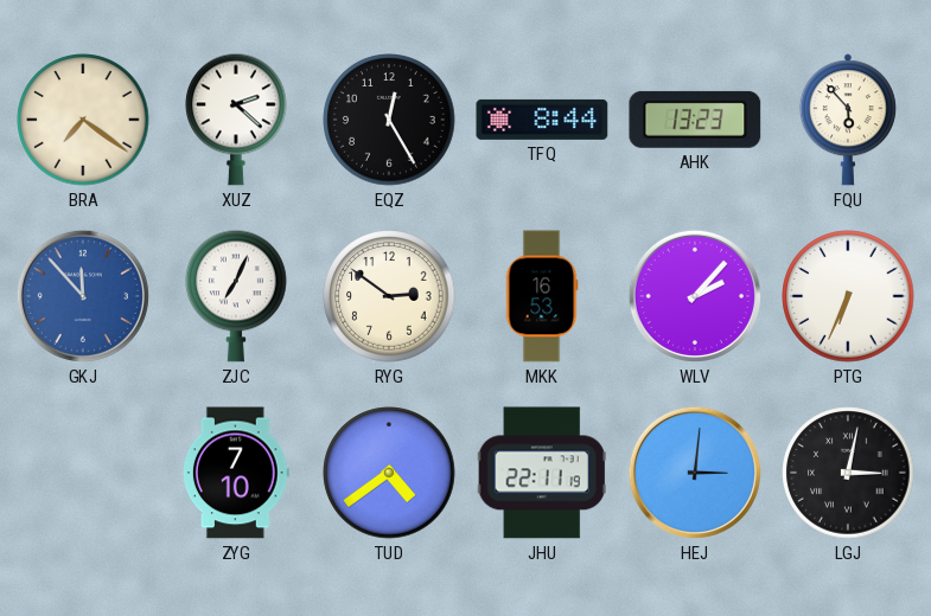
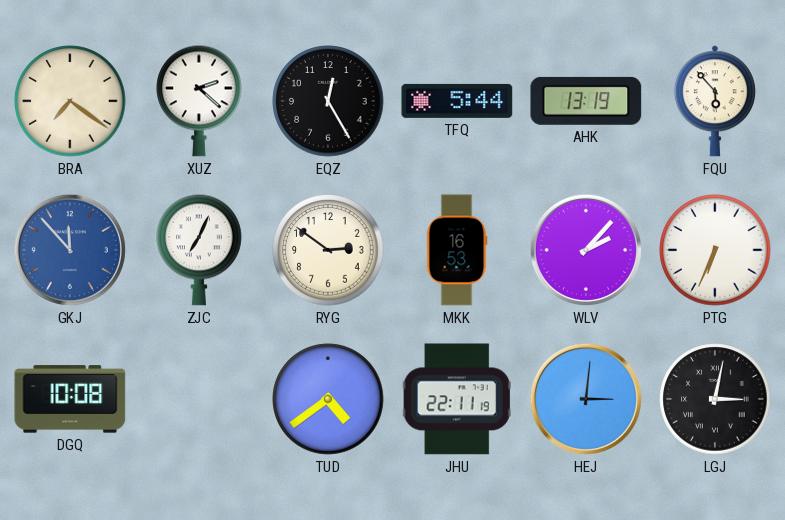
TFQ: 8:44 -> 5:44
AHK: 13:23 -> 13:19
DGQ: none -> 10:08
ZYG: 7:10 -> none
